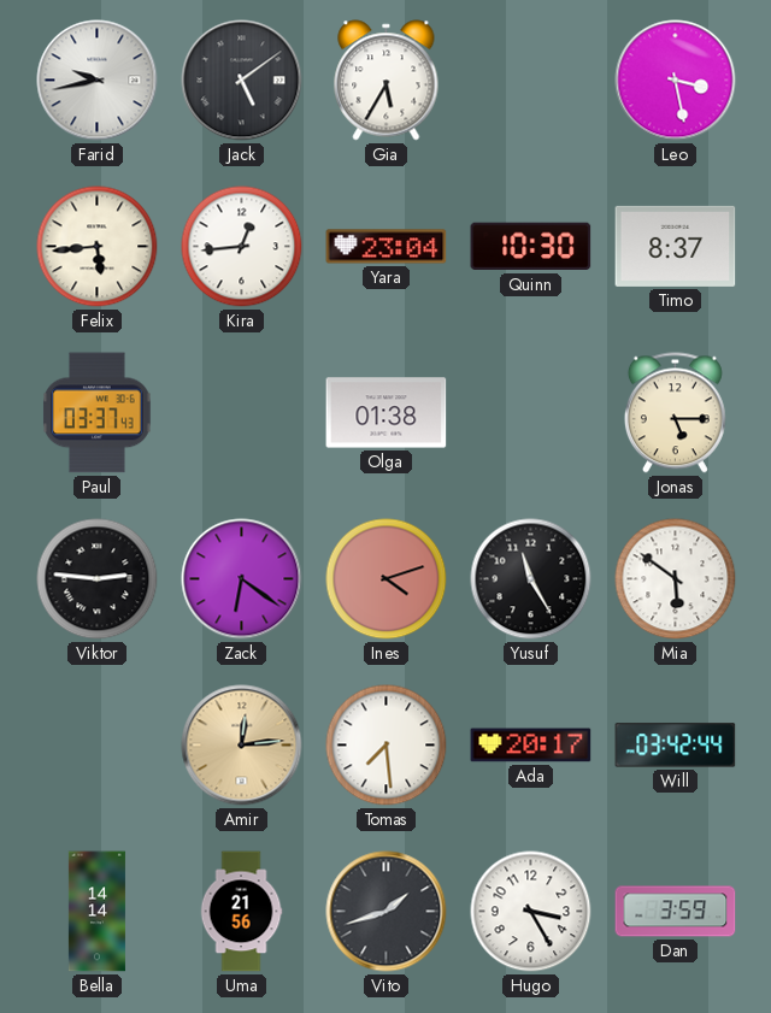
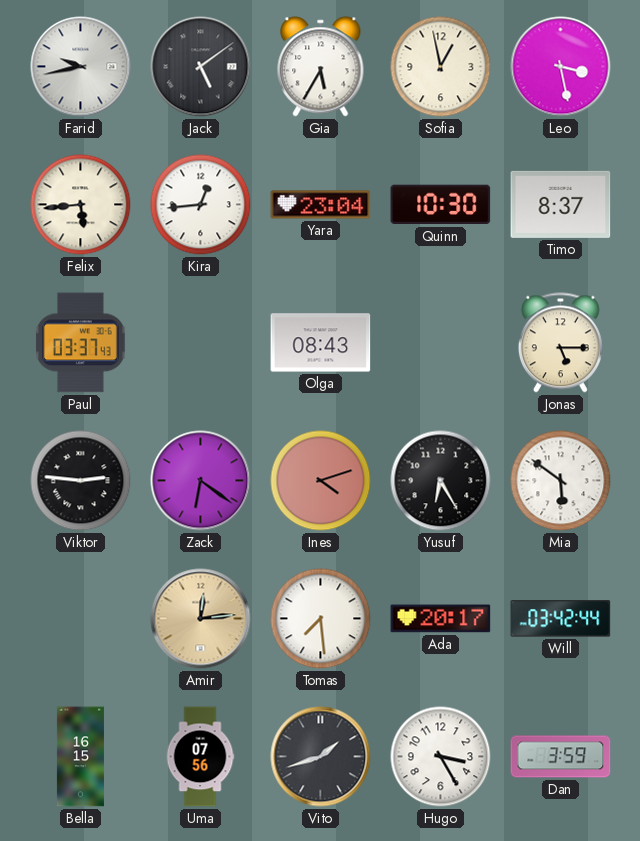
Sofia: none -> 12:58
Olga: 01:38 -> 08:43
Yusuf: 11:25 -> 6:25
Bella: 14:14 -> 16:15
Uma: 21:56 -> 07:56
